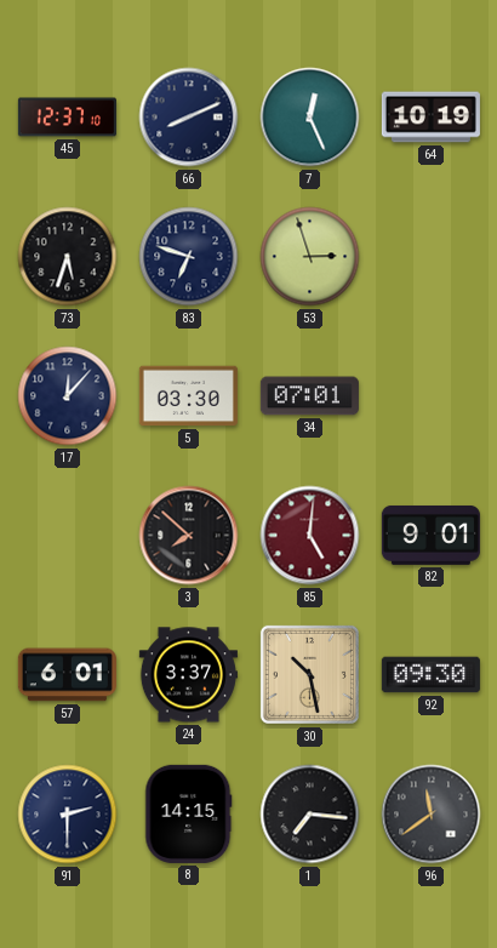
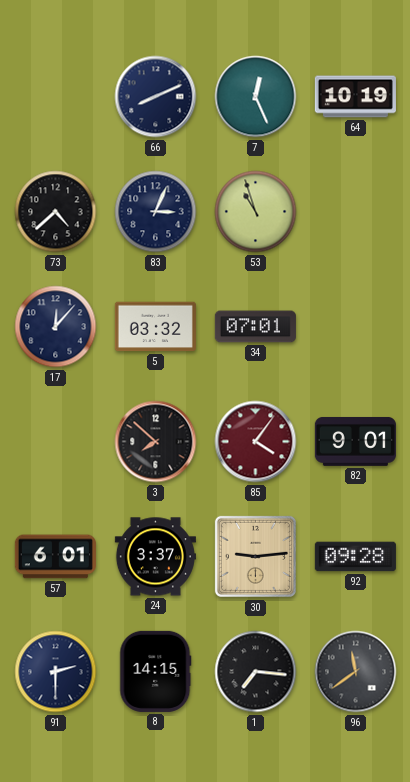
45: 12:37 -> none
73: 5:33 -> 4:38
83: 6:48 -> 3:04
53: 2:57 -> 10:57
5: 03:30 -> 03:32
85: 5:01 -> 4:06
30: 10:28 -> 9:14
92: 09:30 -> 09:28
